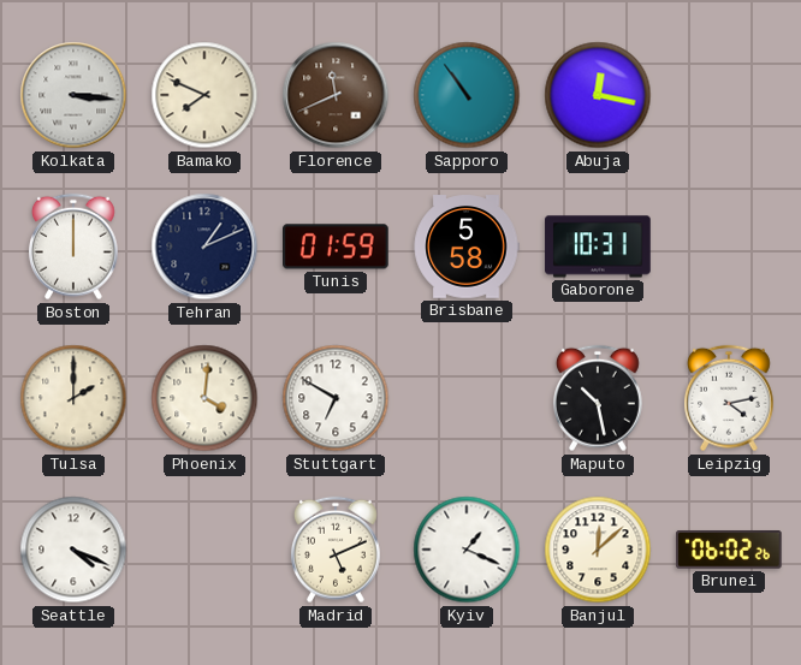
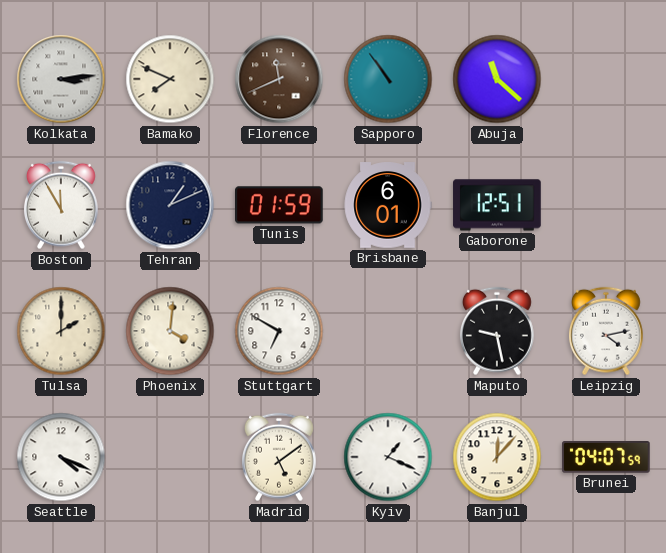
Kolkata: 3:16 -> 3:14
Abuja: 12:17 -> 11:22
Boston: 12:00 -> 11:55
Brisbane: 5:58 -> 6:01
Gaborone: 10:31 -> 12:51
Maputo: 10:28 -> 9:28
Madrid: 5:11 -> 5:09
Banjul: 12:08 -> 12:07
Brunei: 06:02 -> 04:07
